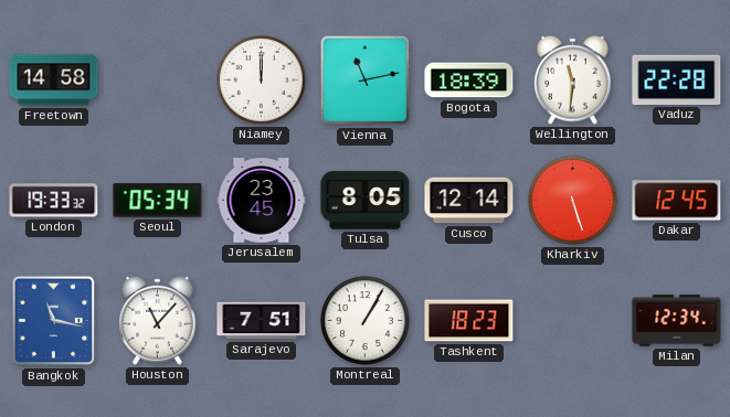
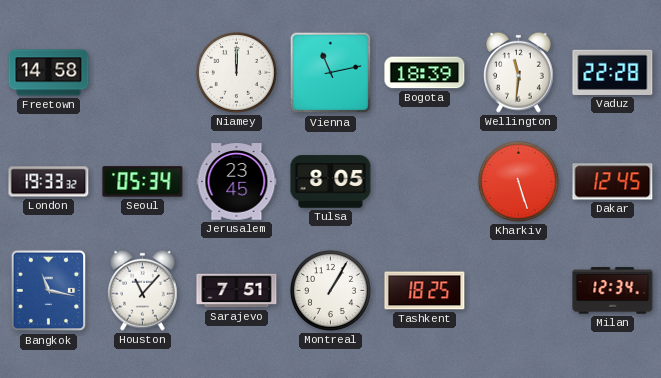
Cusco: 12:14 -> none
Tashkent: 18:23 -> 18:25
